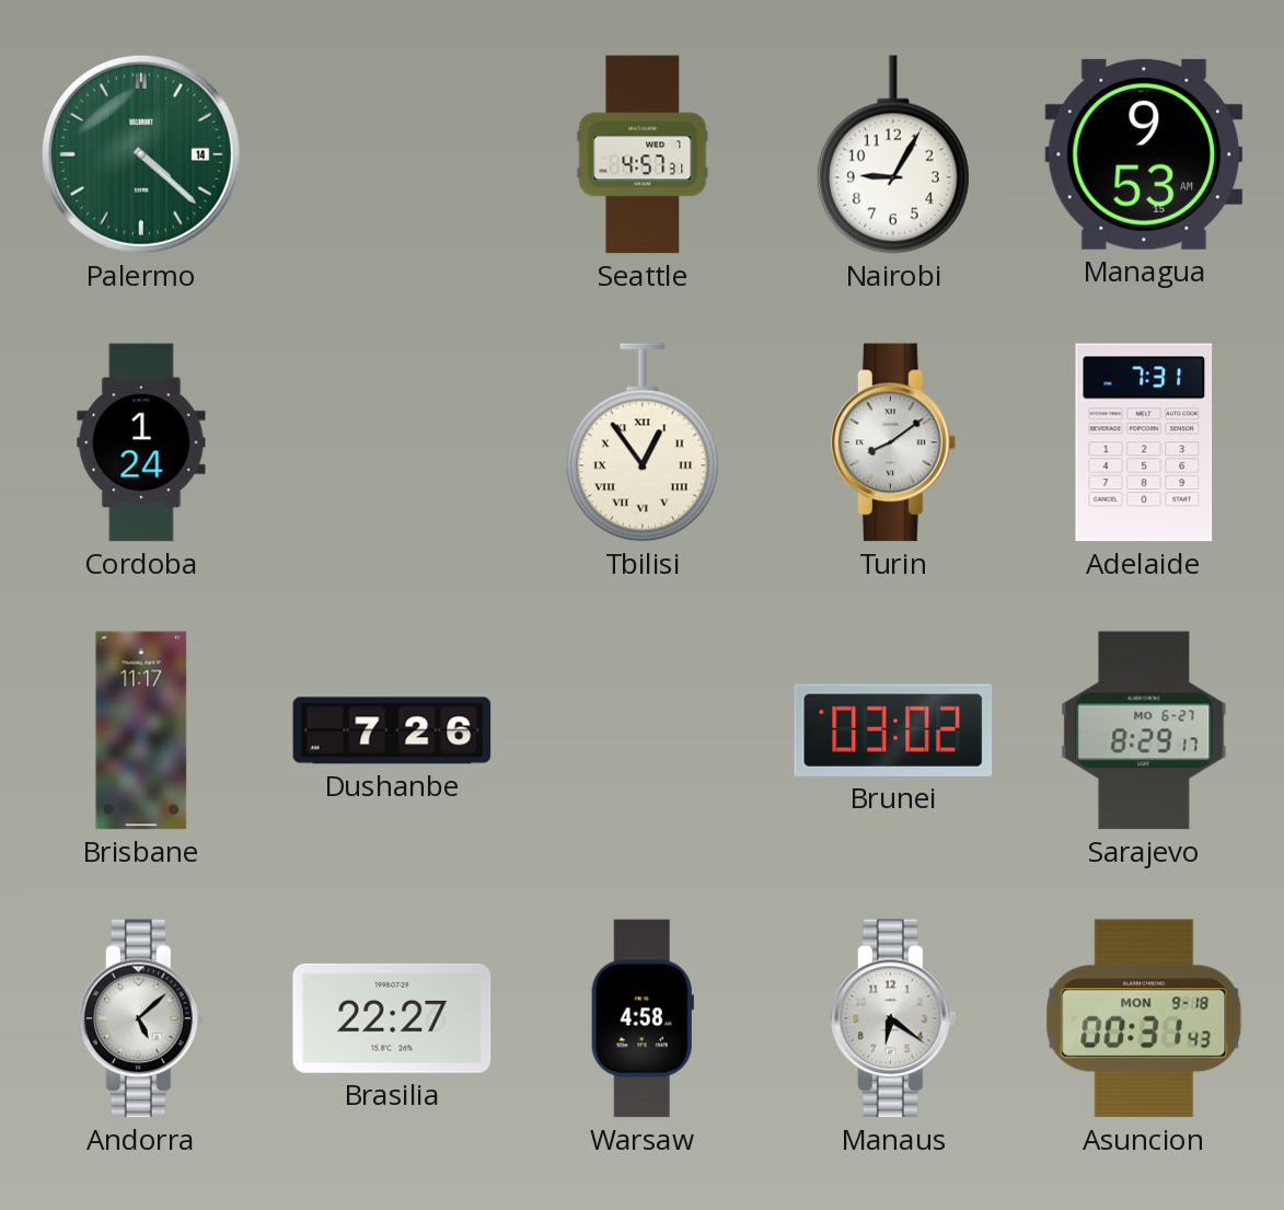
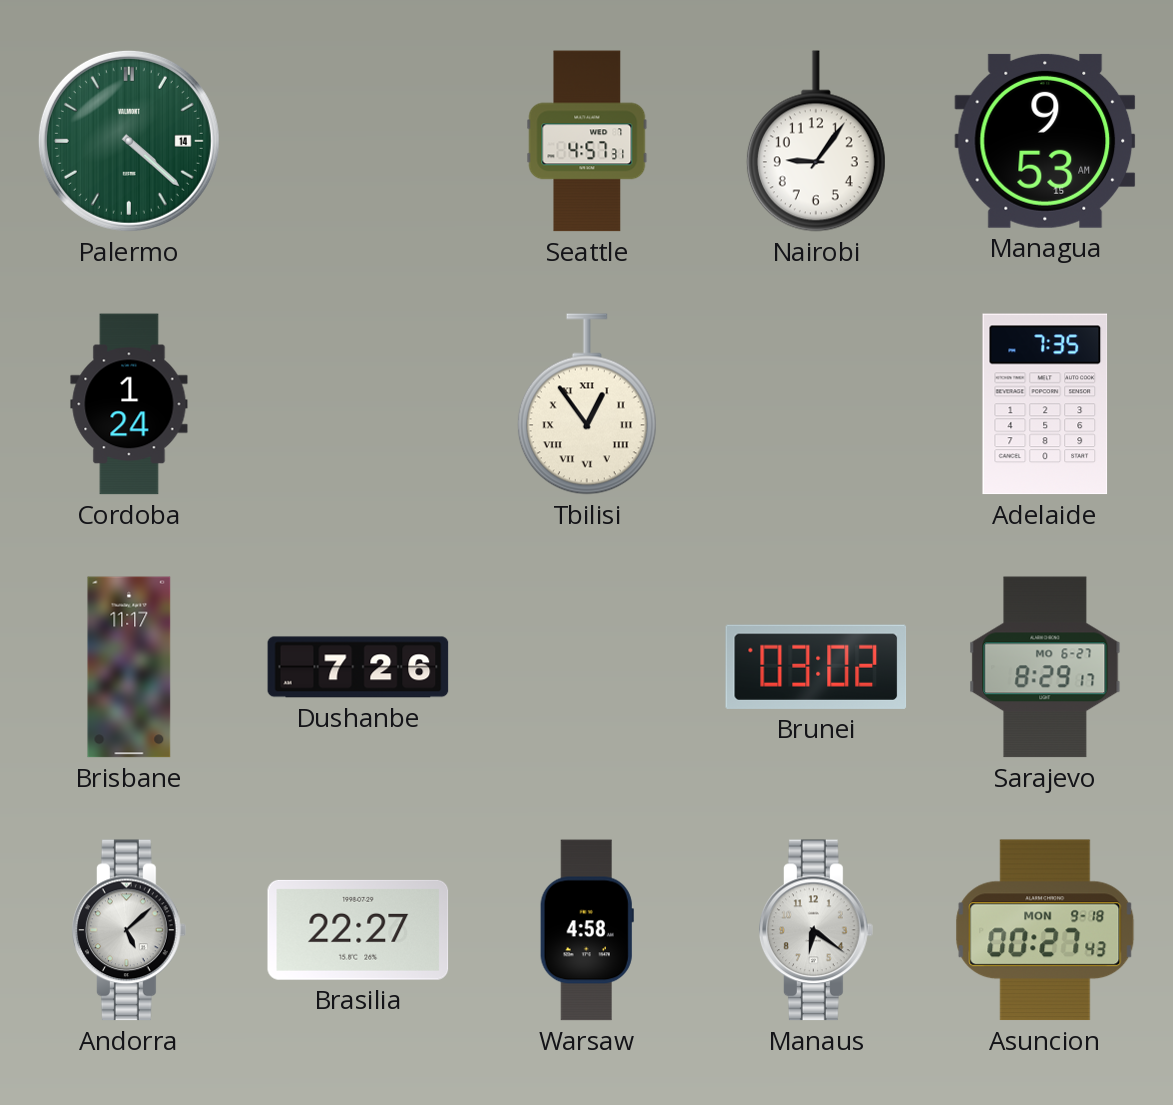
Nairobi: 9:05 -> 9:06
Turin: 8:09 -> none
Adelaide: 7:31 -> 7:35
Asuncion: 00:31 -> 00:27
